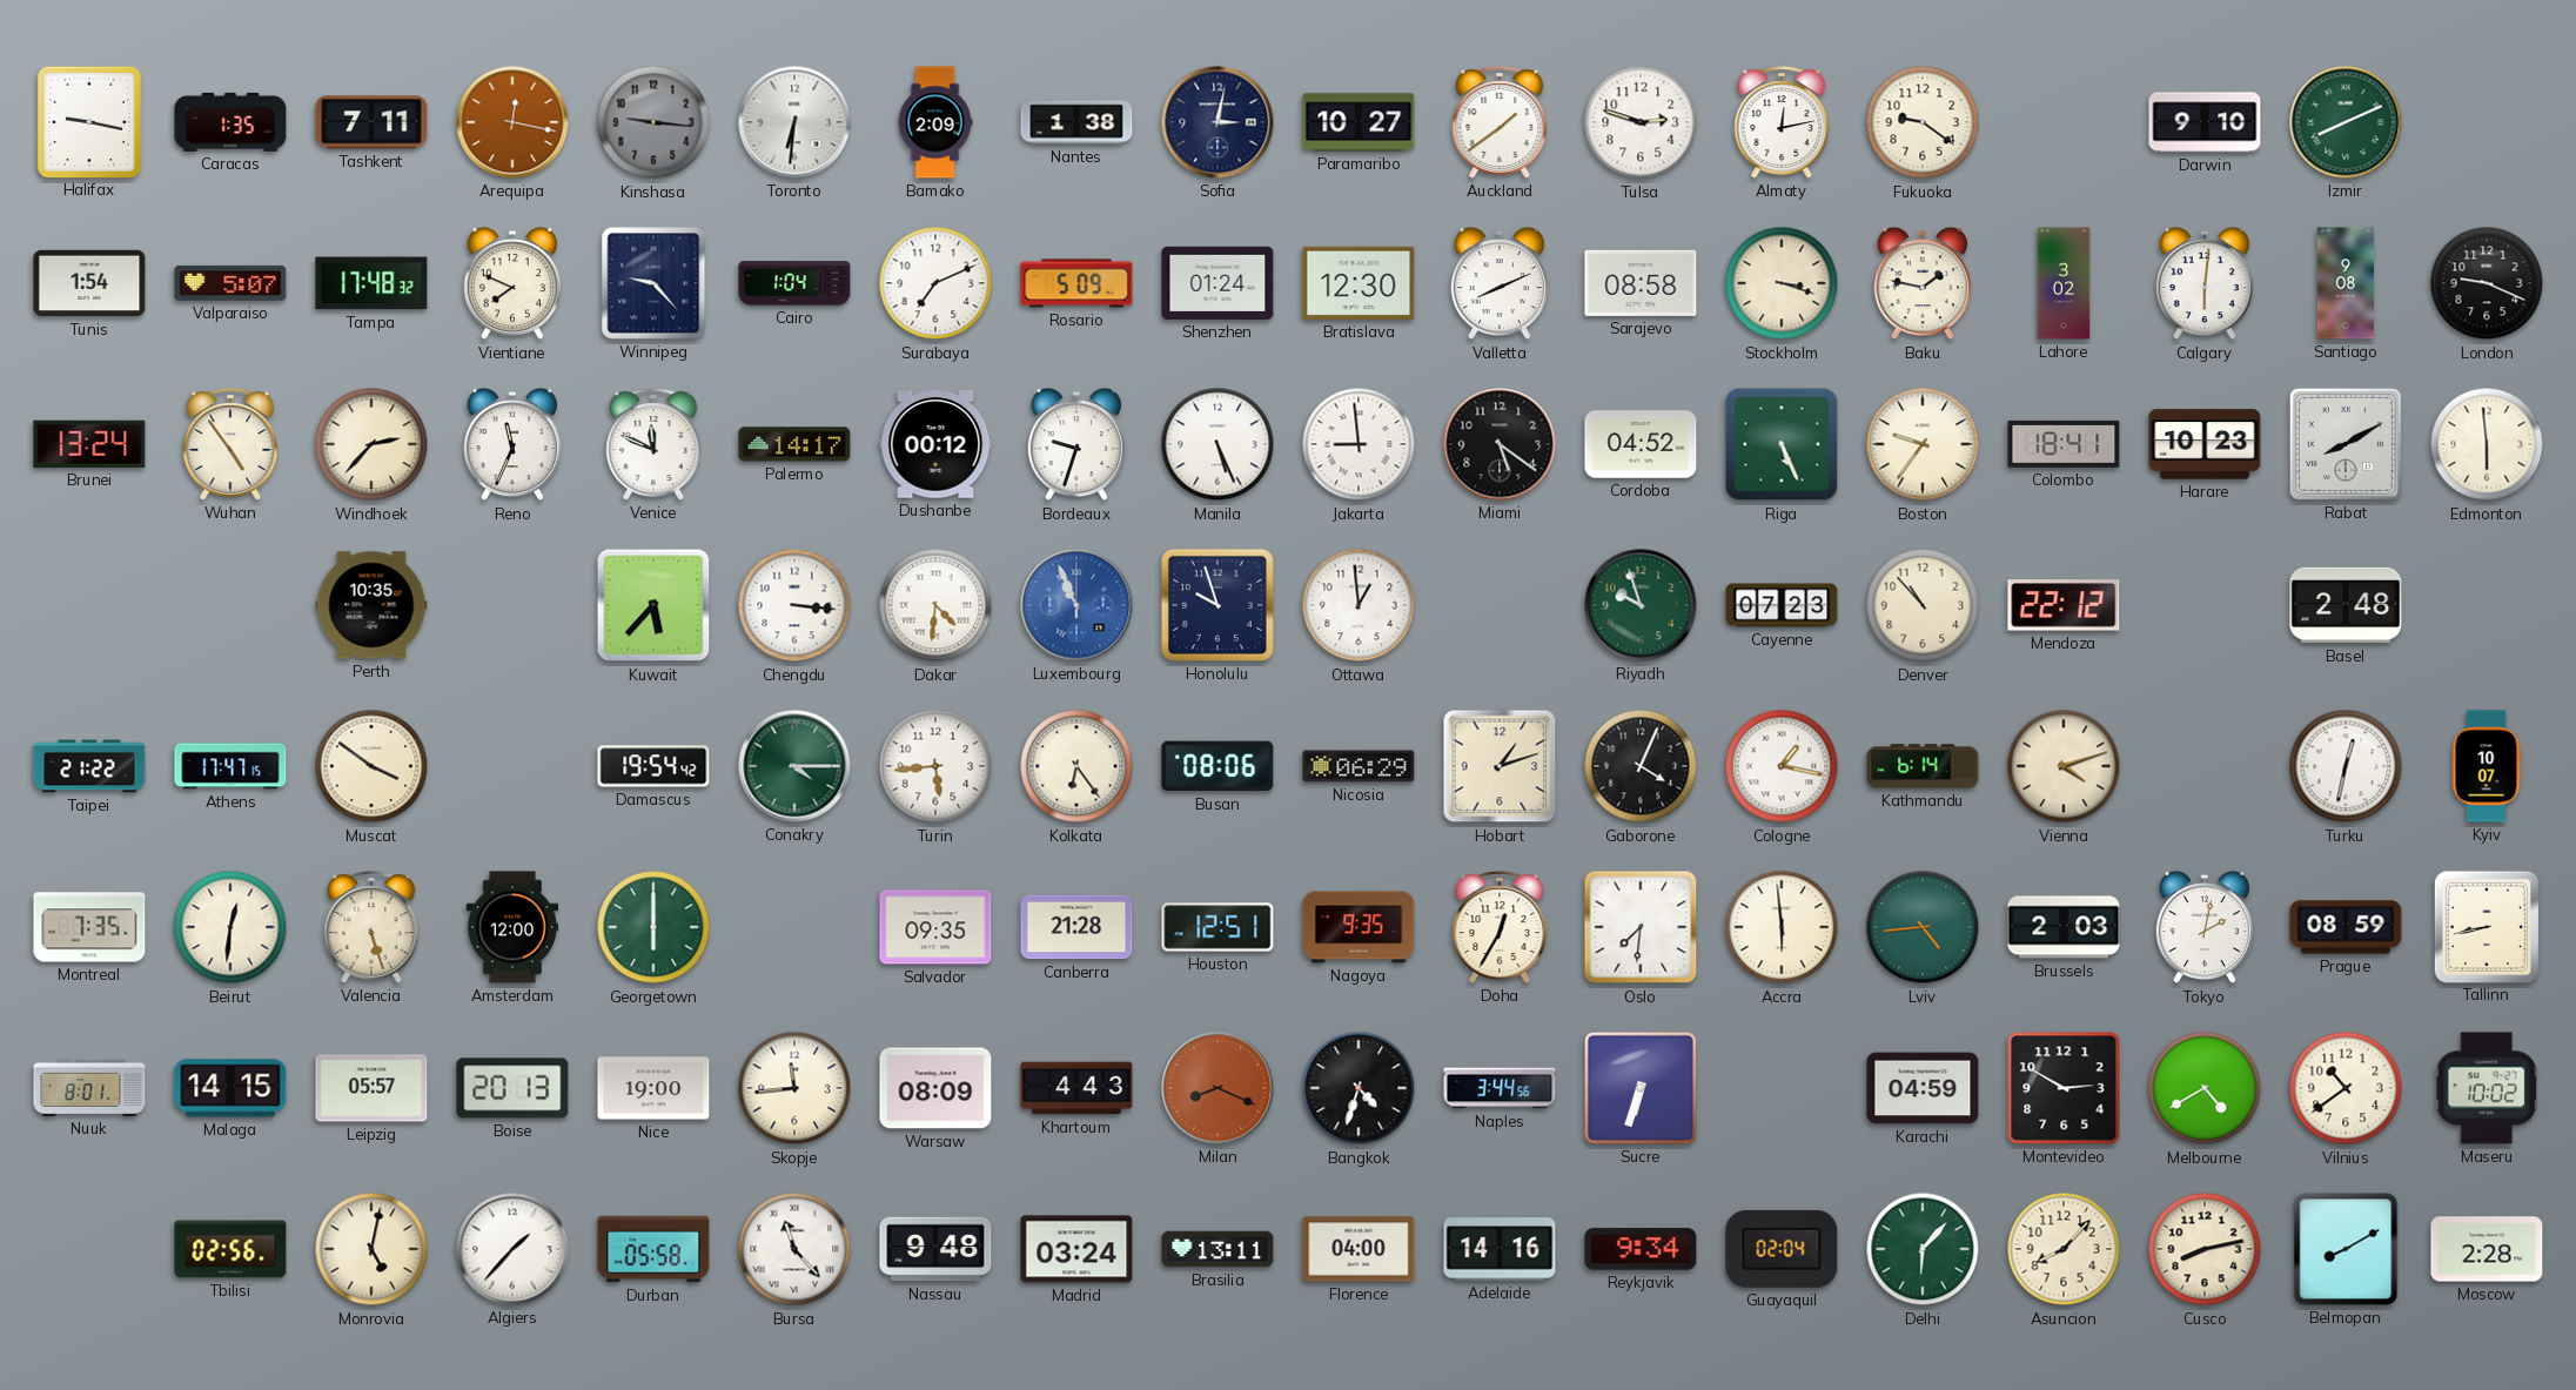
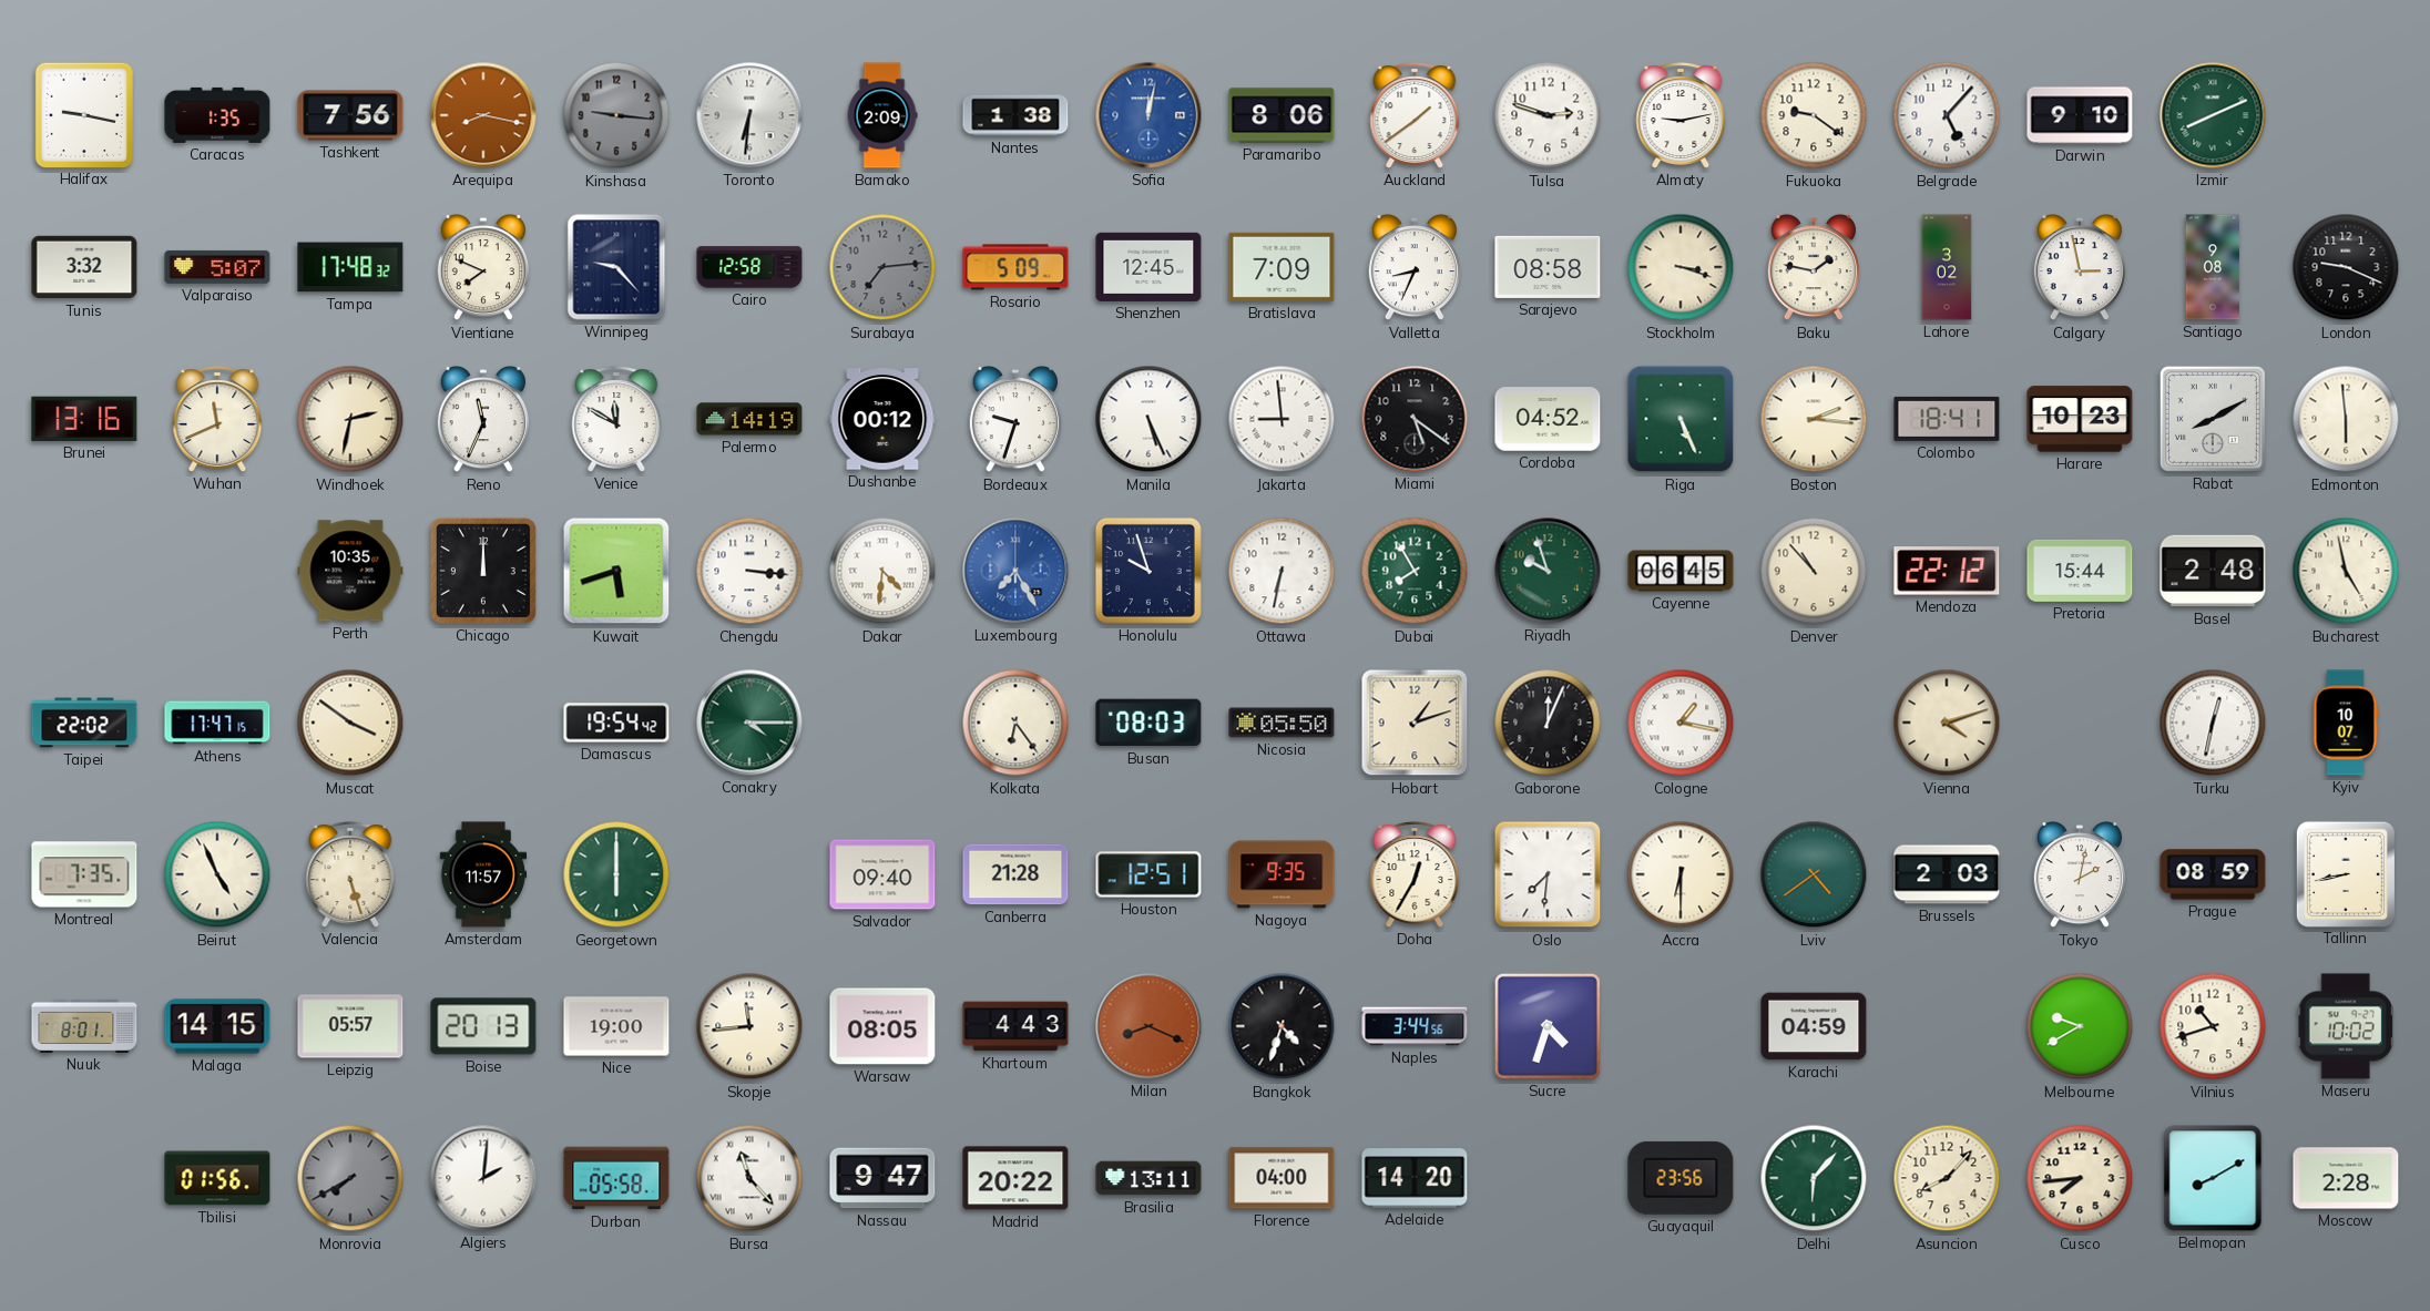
Tashkent: 7:11 -> 7:56
Arequipa: 12:17 -> 8:17
Sofia: 3:02 -> 12:02
Sofia dial: navy -> blue
Paramaribo: 10:27 -> 8:06
Almaty: 12:13 -> 9:13
Belgrade: none -> 5:07
Tunis: 1:54 -> 3:32
Cairo: 1:04 -> 12:58
Surabaya: 7:11 -> 7:14
Surabaya dial: white -> grey
Shenzhen: 01:24 -> 12:45
Bratislava: 12:30 -> 7:09
Valletta: 8:11 -> 8:34
Calgary: 6:01 -> 2:58
Brunei: 13:24 -> 13:16
Wuhan: 4:54 -> 11:41
Windhoek: 2:37 -> 2:32
Venice: 11:49 -> 11:50
Palermo: 14:17 -> 14:19
Boston: 9:36 -> 2:16
Chicago: none -> 12:00
Kuwait: 5:37 -> 5:42
Luxembourg: 10:56 -> 7:25
Ottawa: 12:59 -> 6:32
Dubai: none -> 7:55
Cayenne: 07:23 -> 06:45
Pretoria: none -> 15:44
Bucharest: none -> 4:58
Taipei: 21:22 -> 22:02
Turin: 5:44 -> none
Busan: 08:06 -> 08:03
Nicosia: 06:29 -> 05:50
Gaborone: 4:04 -> 12:04
Kathmandu: 6:14 -> none
Beirut: 12:31 -> 4:56
Amsterdam: 12:00 -> 11:57
Salvador: 09:35 -> 09:40
Accra: 5:59 -> 6:30
Lviv: 4:44 -> 4:39
Warsaw: 08:09 -> 08:05
Sucre: 6:33 -> 4:33
Montevideo: 2:50 -> none
Melbourne: 4:40 -> 9:40
Vilnius: 10:39 -> 10:42
Tbilisi: 02:56 -> 01:56
Monrovia: 5:02 -> 7:40
Monrovia dial: cream -> grey
Algiers: 1:37 -> 2:01
Nassau: 9:48 -> 9:47
Madrid: 03:24 -> 20:22
Adelaide: 14:16 -> 14:20
Reykjavik: 9:34 -> none
Guayaquil: 02:04 -> 23:56
Cusco: 8:13 -> 7:44
